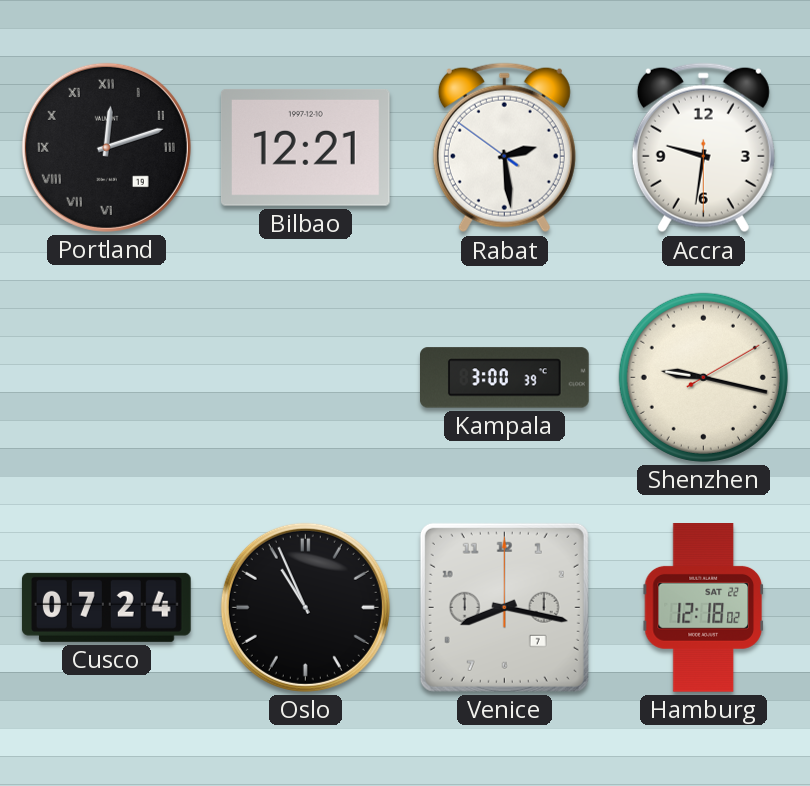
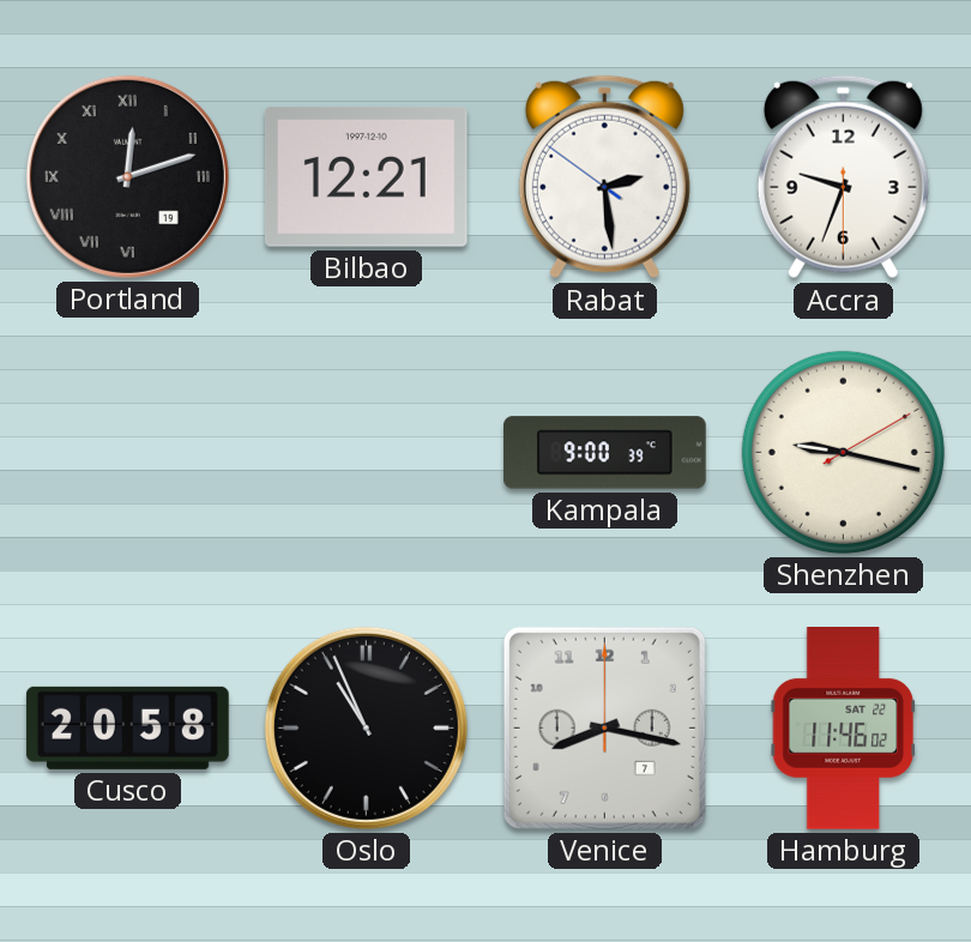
Accra: 9:31 -> 9:33
Kampala: 3:00 -> 9:00
Cusco: 07:24 -> 20:58
Hamburg: 12:18 -> 11:46
